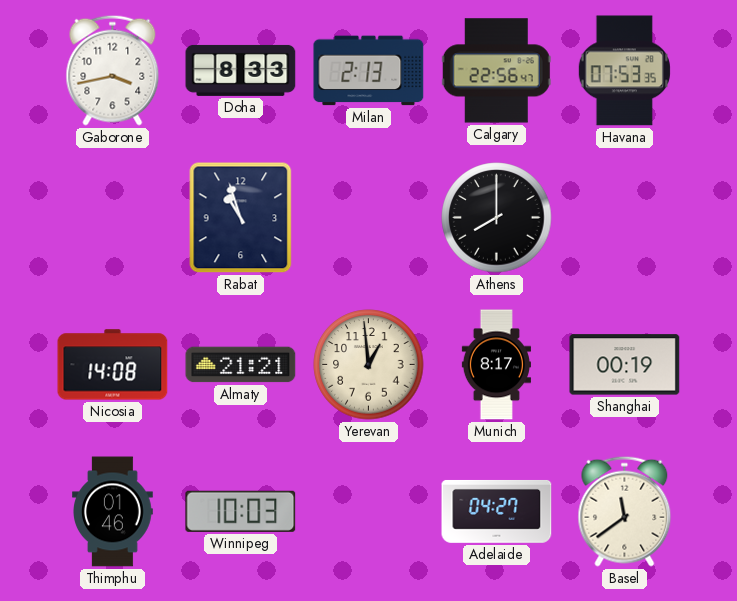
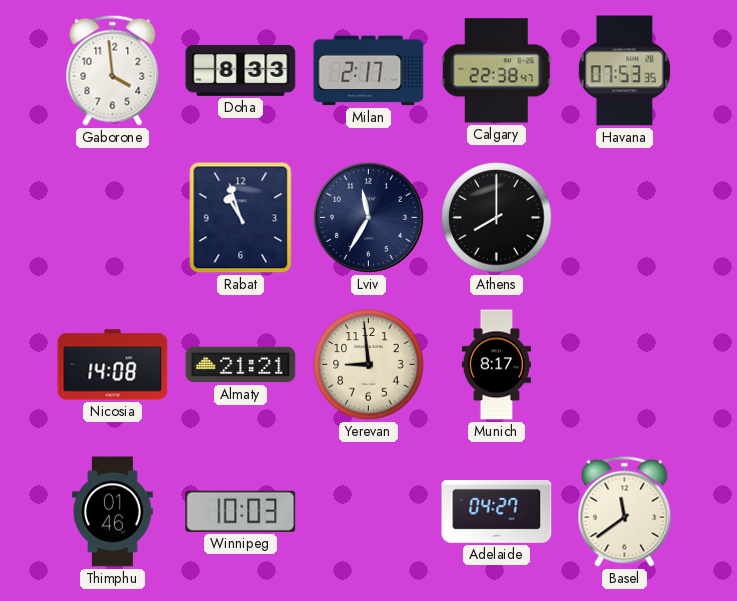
Gaborone: 3:43 -> 3:59
Milan: 2:13 -> 2:17
Calgary: 22:56 -> 22:38
Lviv: none -> 11:35
Yerevan: 12:59 -> 8:59
Shanghai: 00:19 -> none
